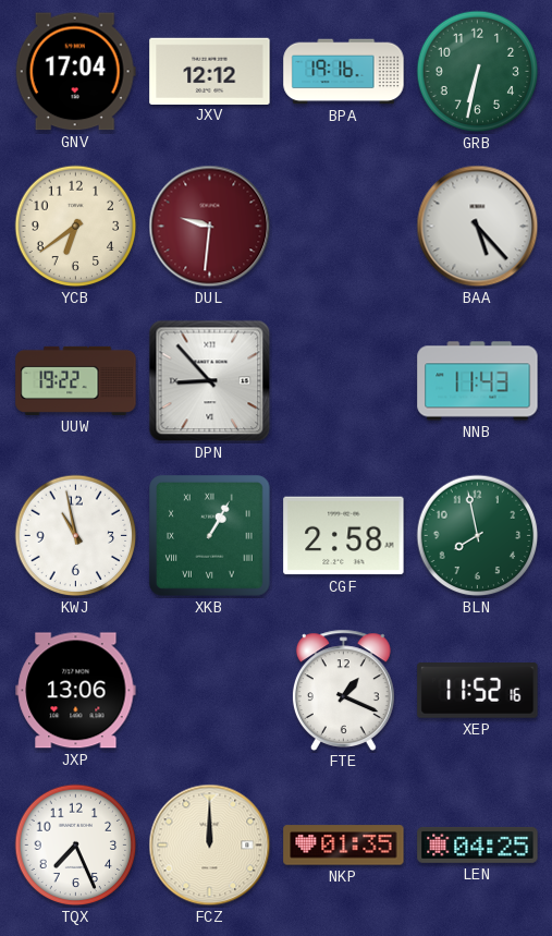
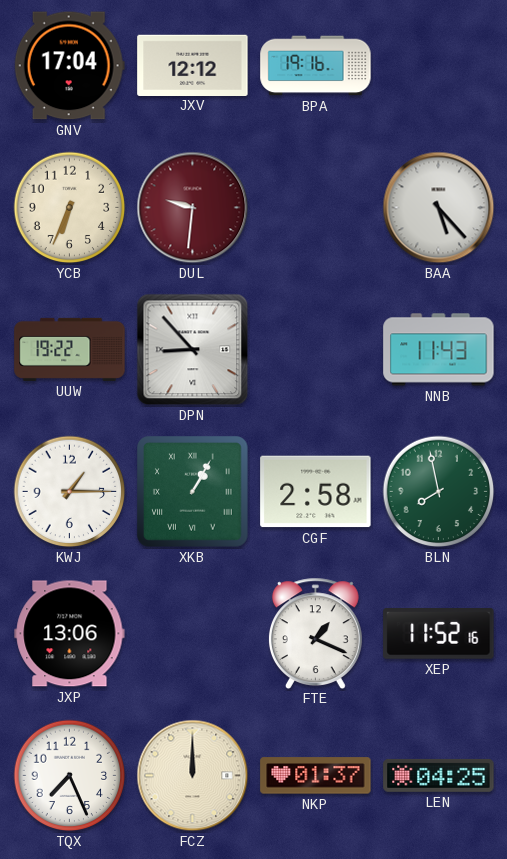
GRB: 6:32 -> none
YCB: 6:39 -> 6:34
KWJ: 10:58 -> 1:15
NKP: 01:35 -> 01:37
